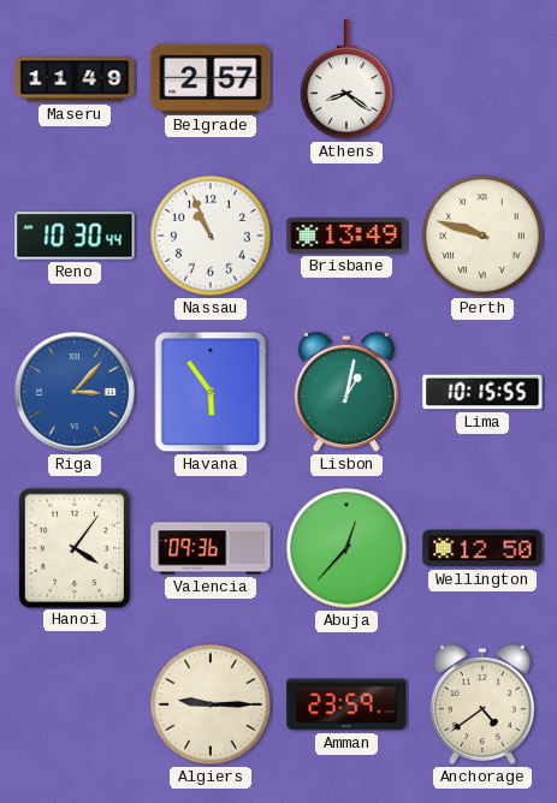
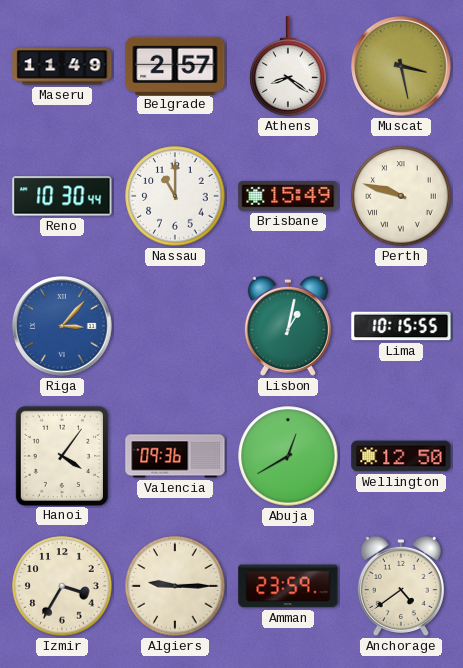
Muscat: none -> 3:28
Nassau: 10:56 -> 11:00
Brisbane: 13:49 -> 15:49
Havana: 5:54 -> none
Abuja: 12:37 -> 12:40
Izmir: none -> 3:35
